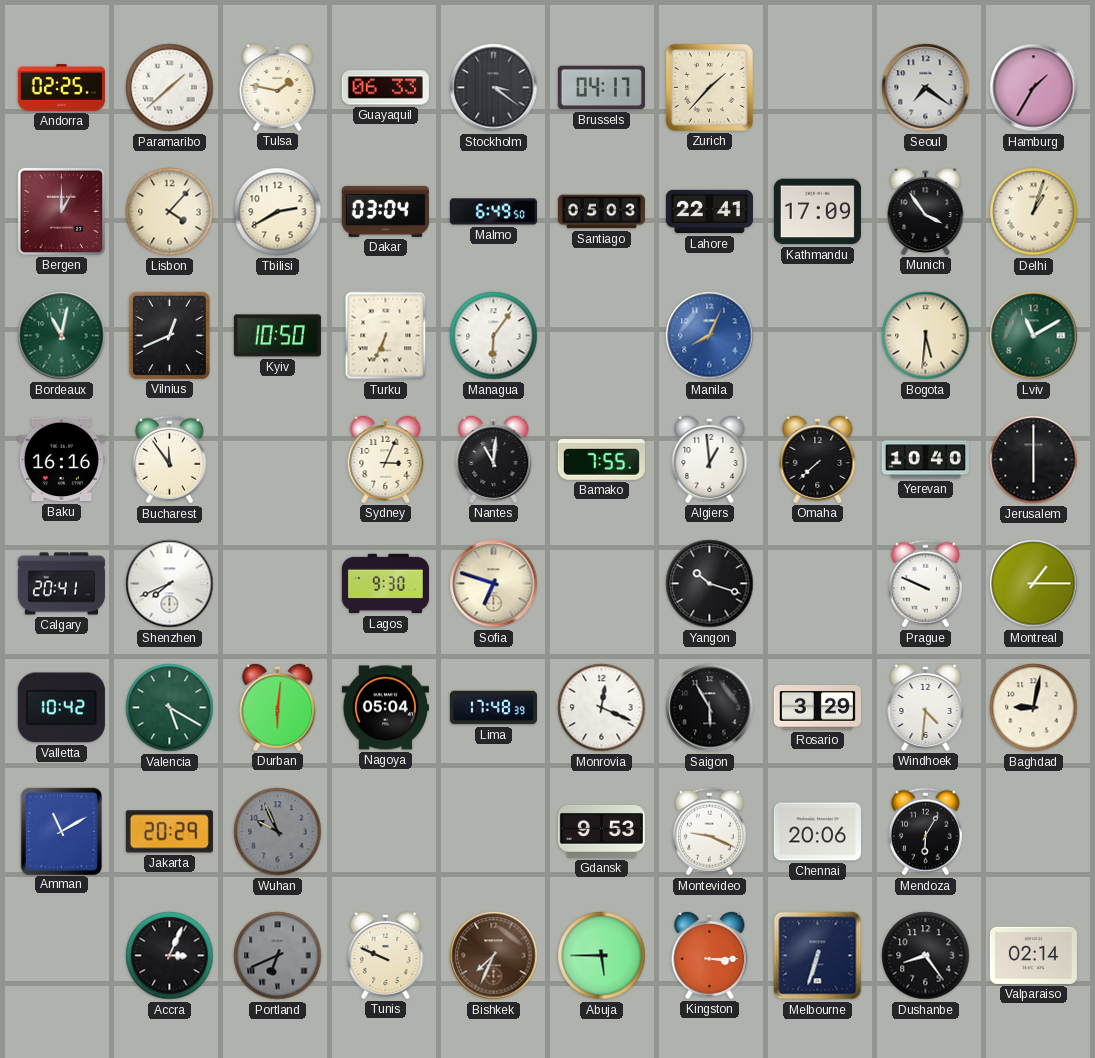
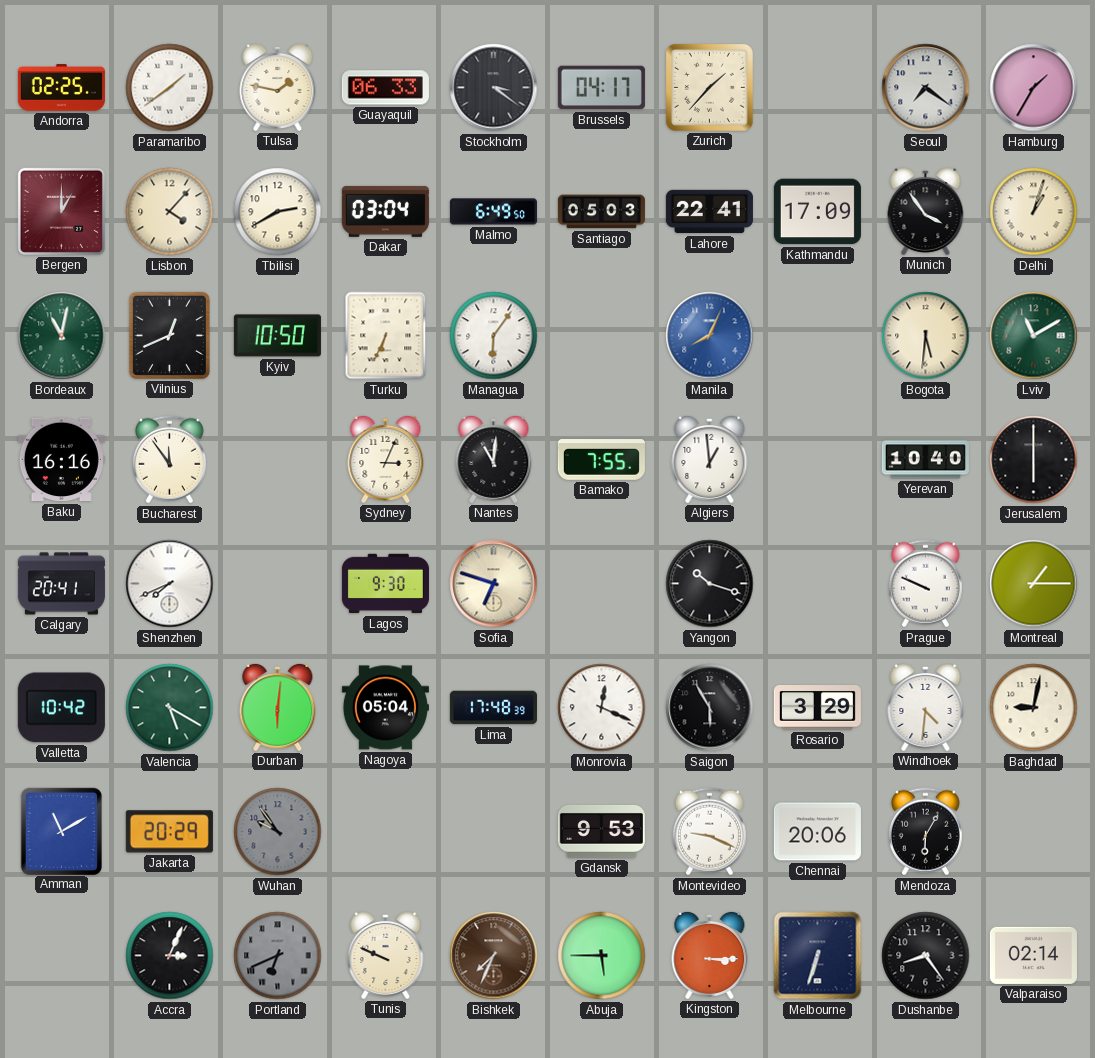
Paramaribo: 1:38 -> 1:39
Omaha: 7:38 -> none
Wuhan: 9:56 -> 9:54
